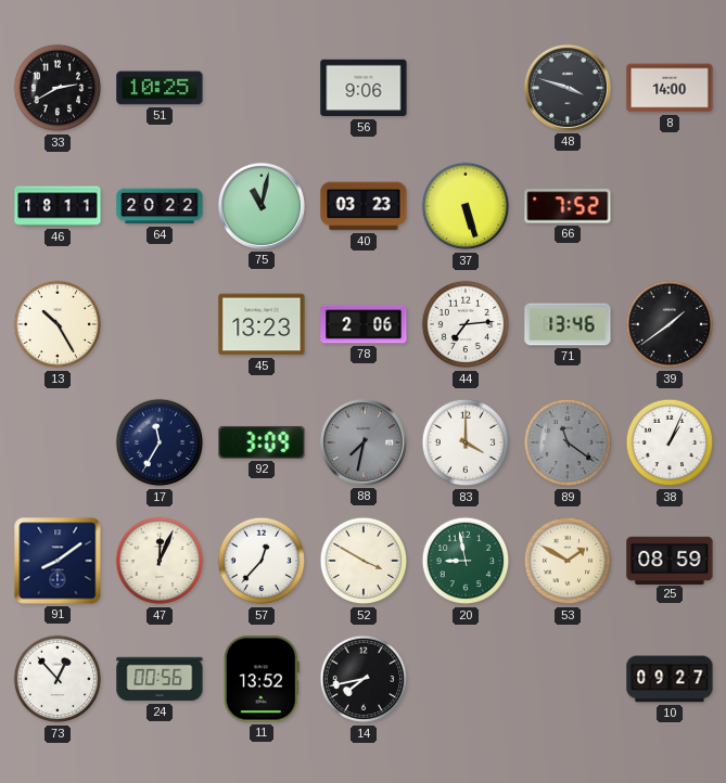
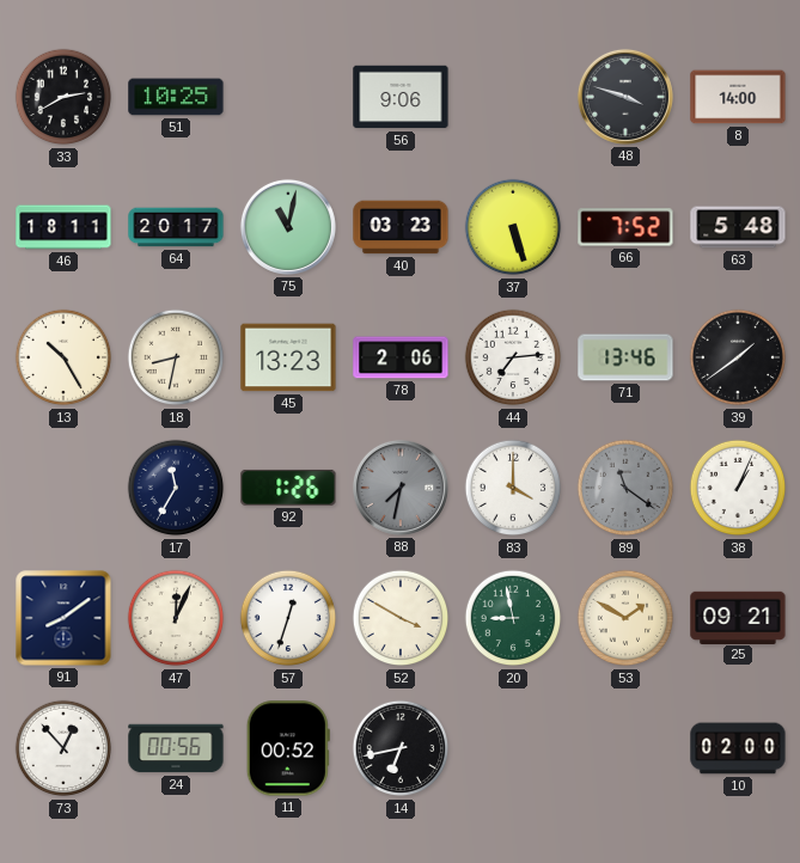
64: 20:22 -> 20:17
63: none -> 5:48
18: none -> 8:32
92: 3:09 -> 1:26
57: 12:37 -> 12:33
25: 08:59 -> 09:21
11: 13:52 -> 00:52
14: 7:43 -> 6:43
10: 09:27 -> 02:00
